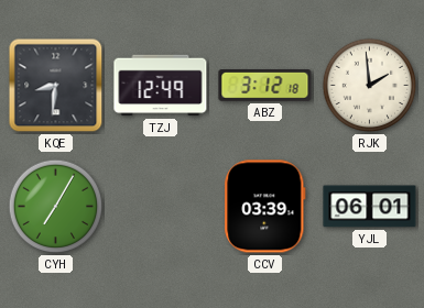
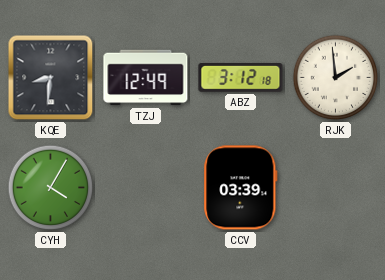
CYH: 7:05 -> 4:05
YJL: 06:01 -> none
